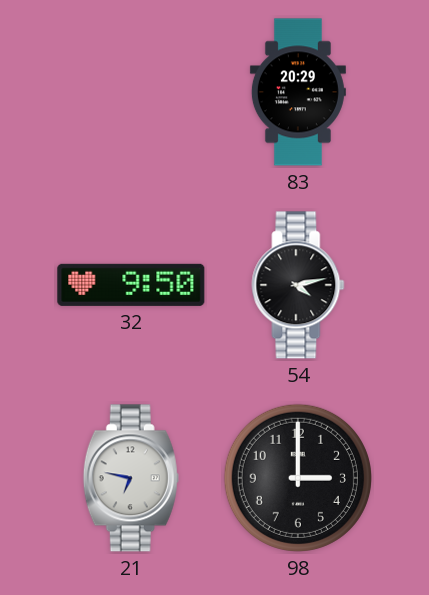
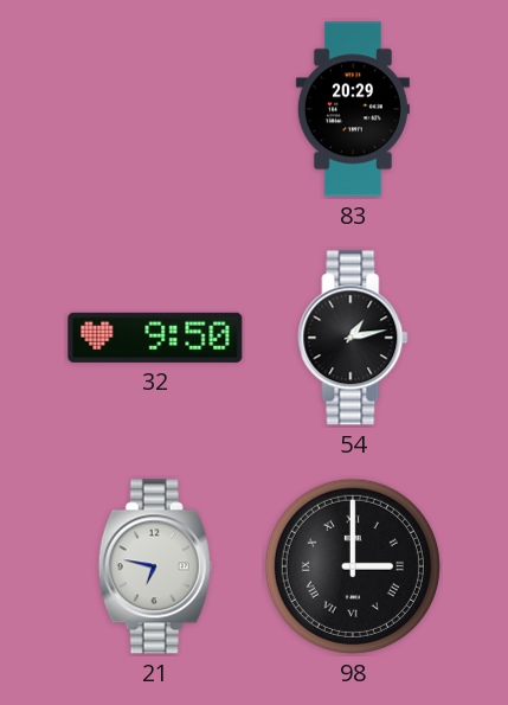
54: 4:13 -> 1:13
98 numerals: Arabic -> Roman
